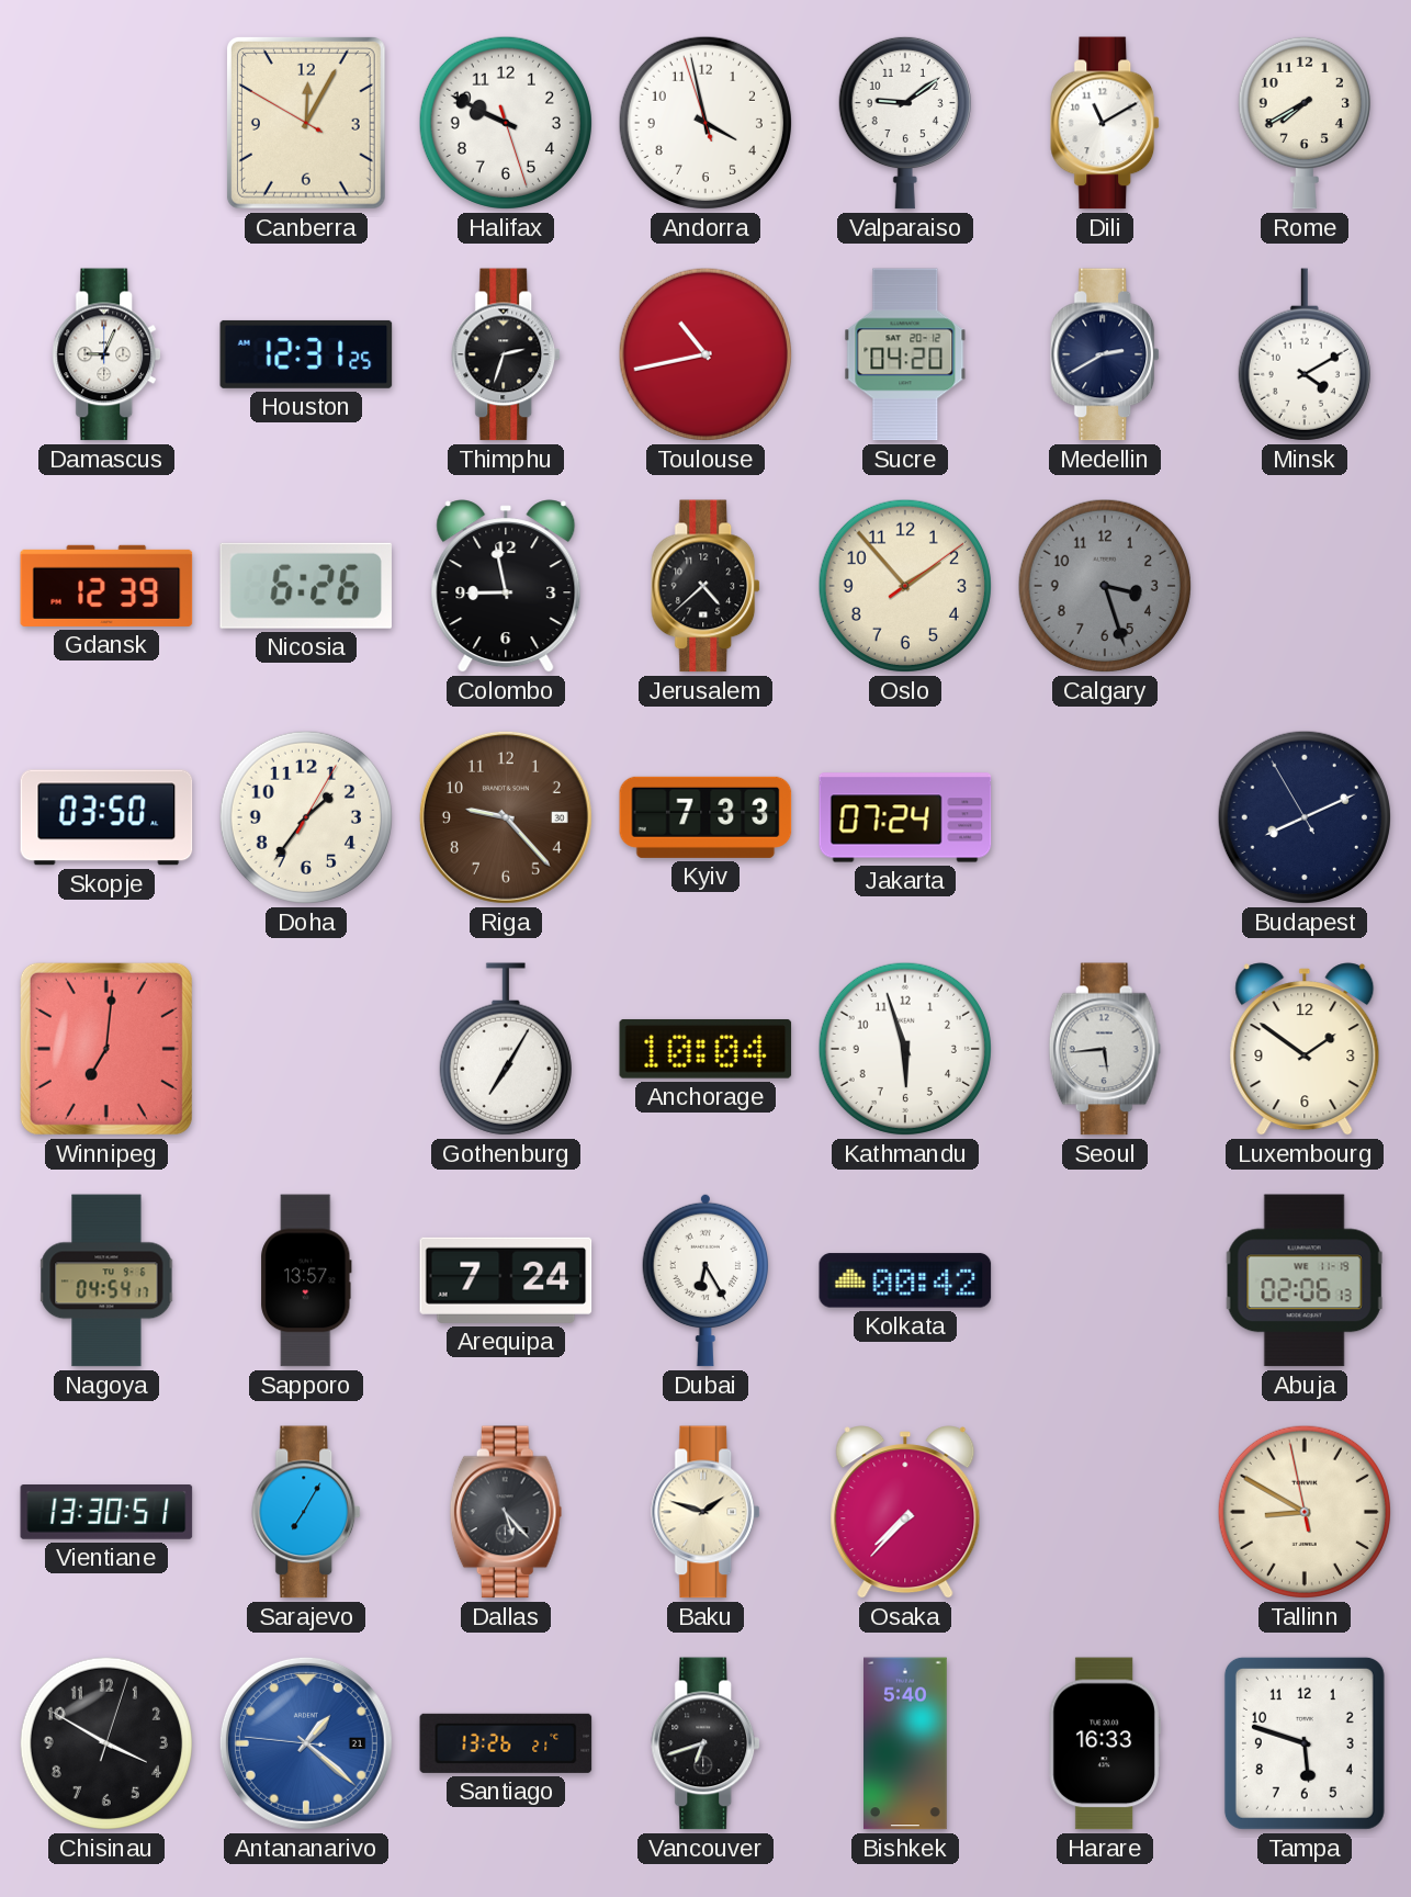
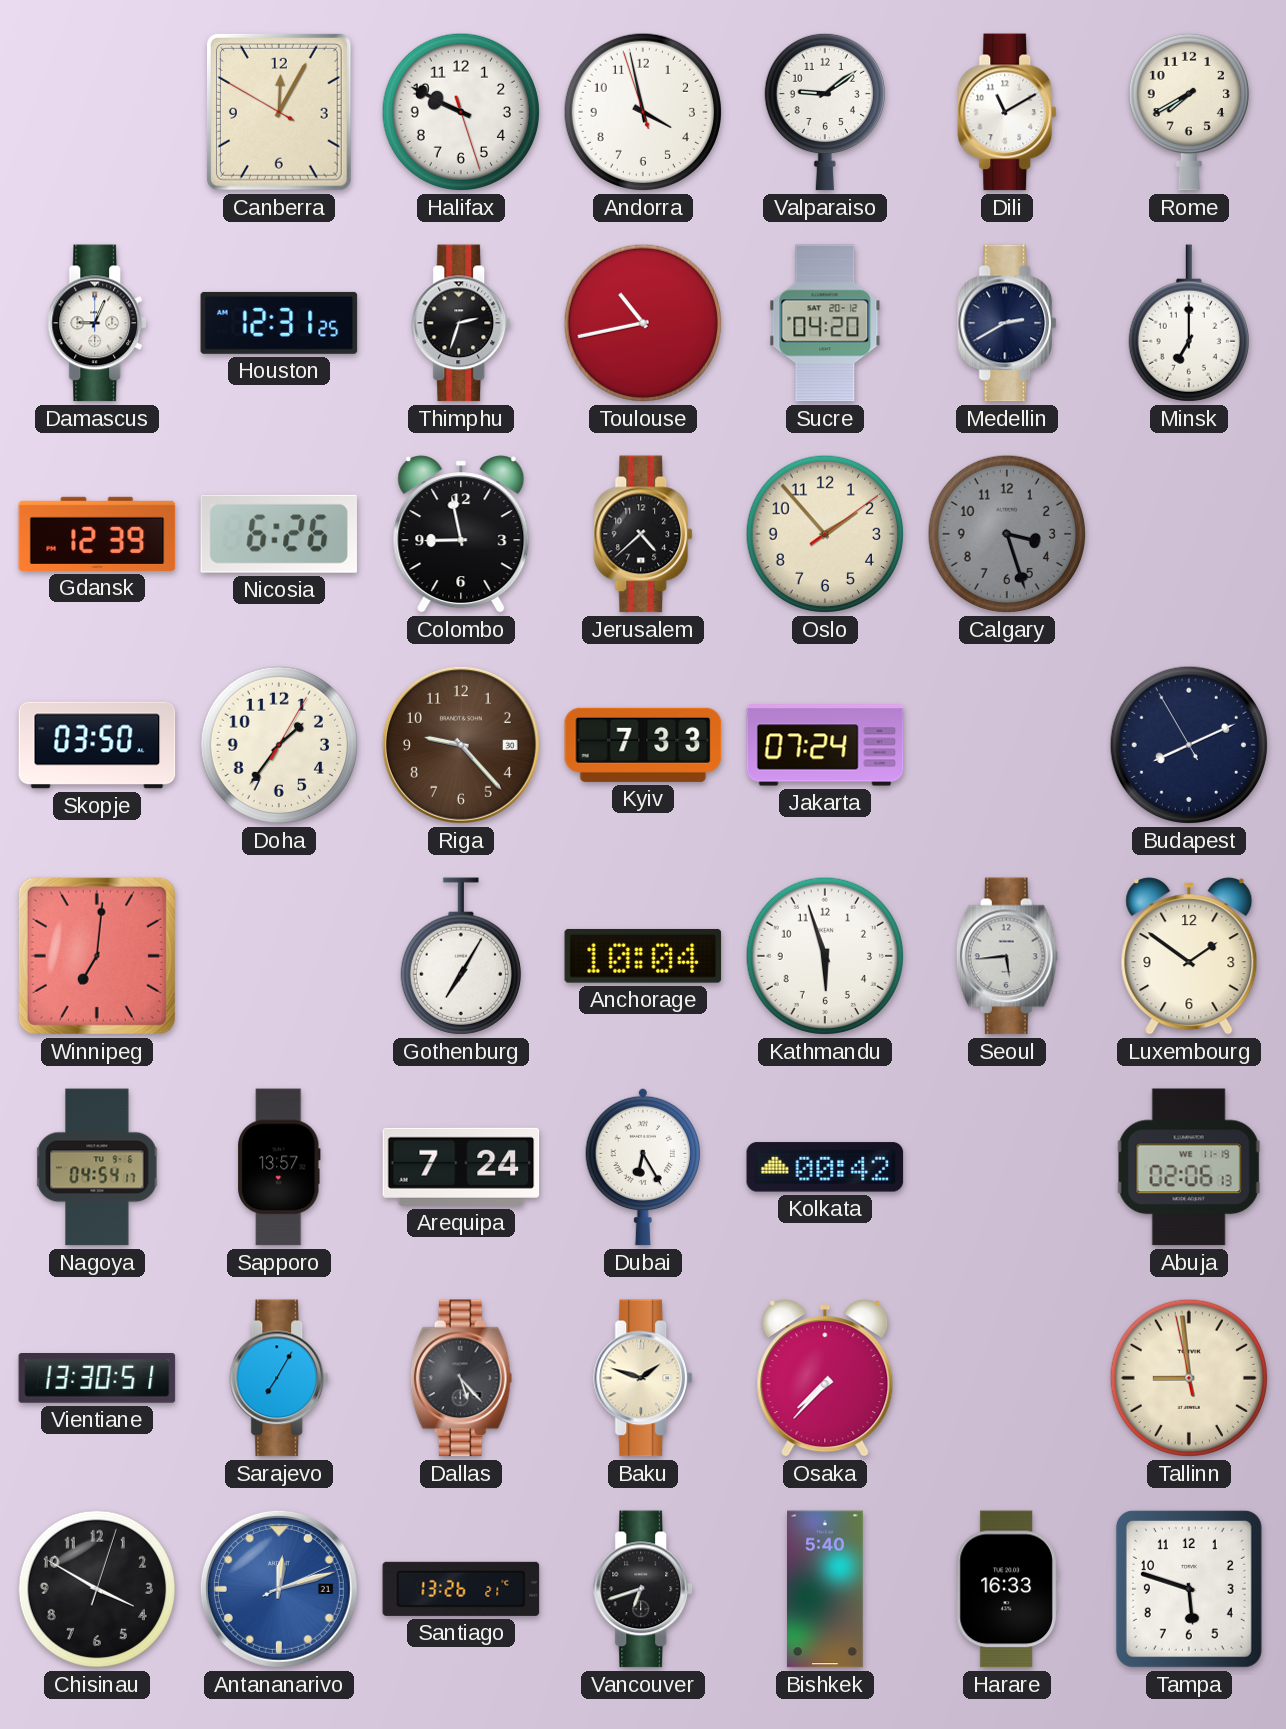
Minsk: 4:10 -> 7:00
Tallinn: 8:49 -> 8:58
Antananarivo: 1:21 -> 12:12
